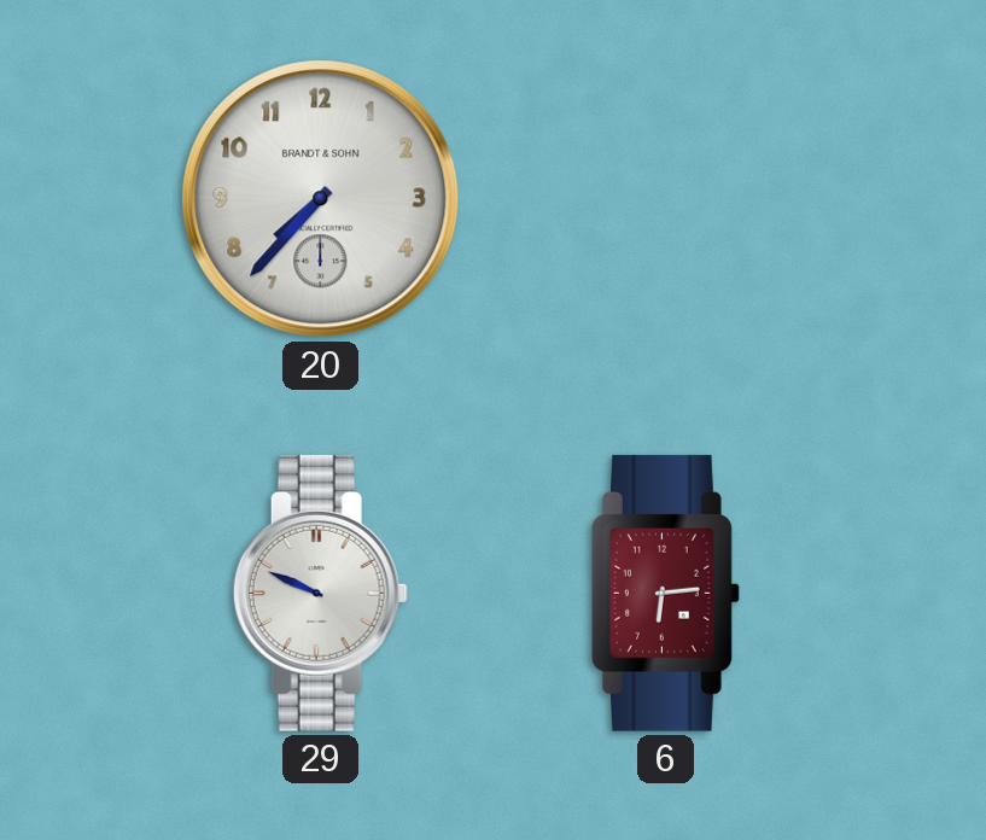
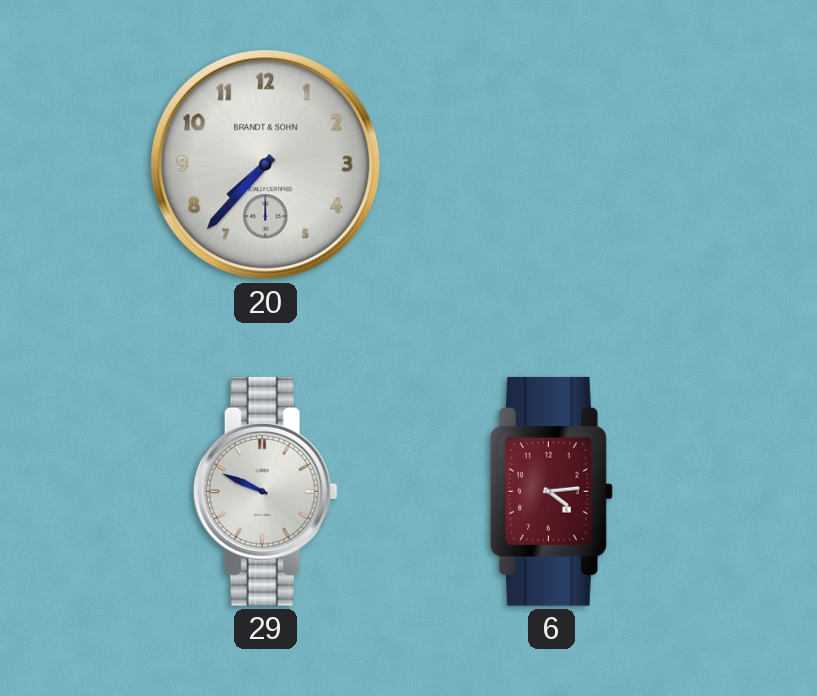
6: 6:14 -> 4:14
